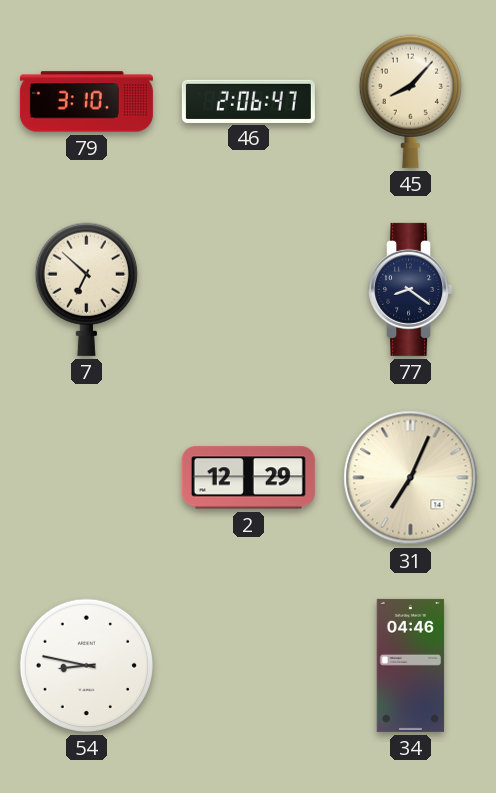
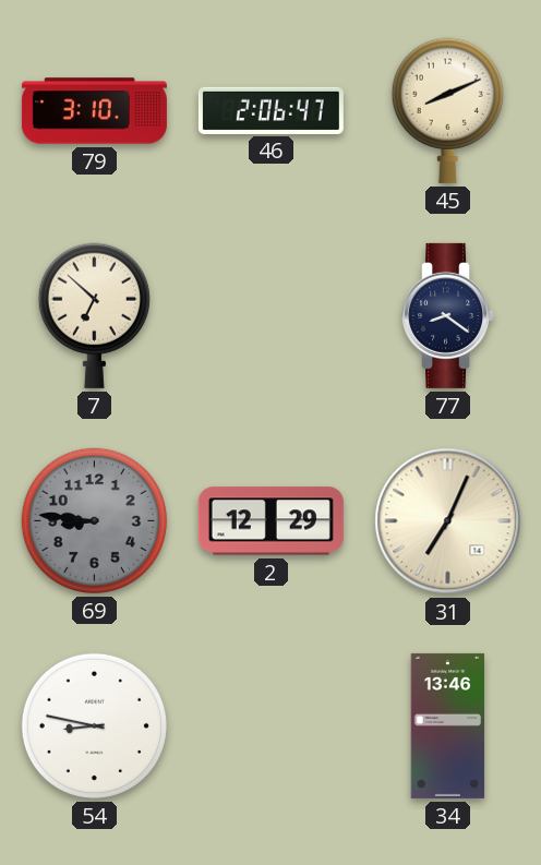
45: 8:07 -> 8:11
69: none -> 8:46
34: 04:46 -> 13:46
